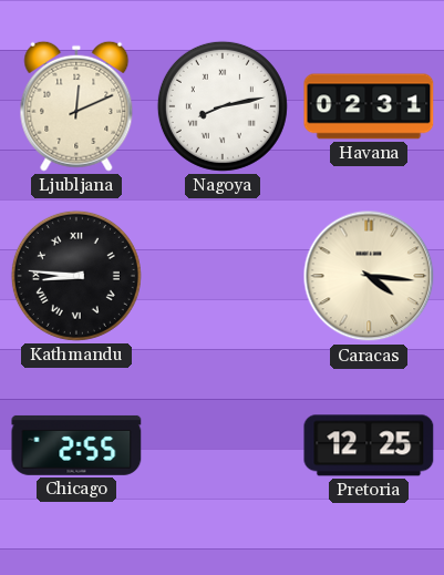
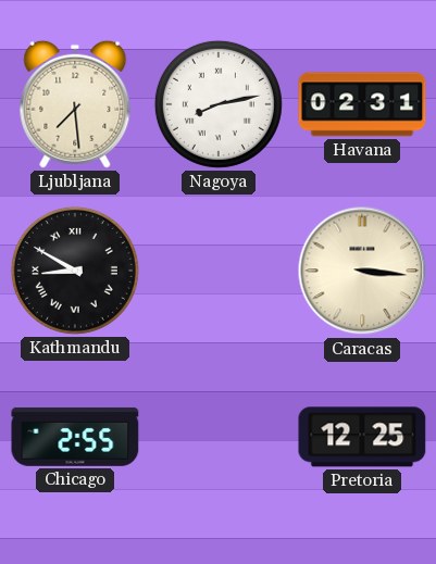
Ljubljana: 12:11 -> 7:29
Kathmandu: 8:46 -> 8:50
Caracas: 4:16 -> 3:16
